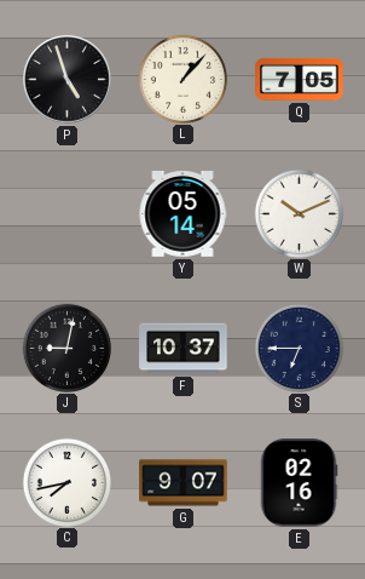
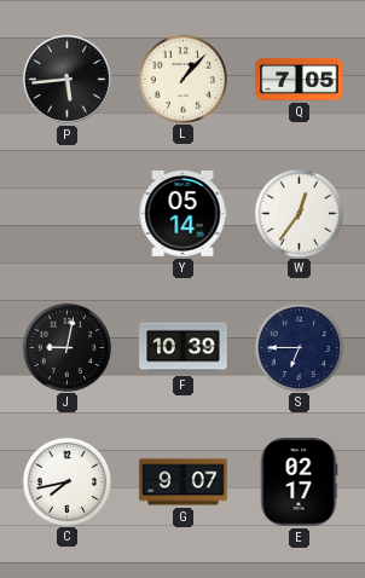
P: 4:57 -> 5:44
W: 10:11 -> 12:36
F: 10:37 -> 10:39
E: 02:16 -> 02:17
